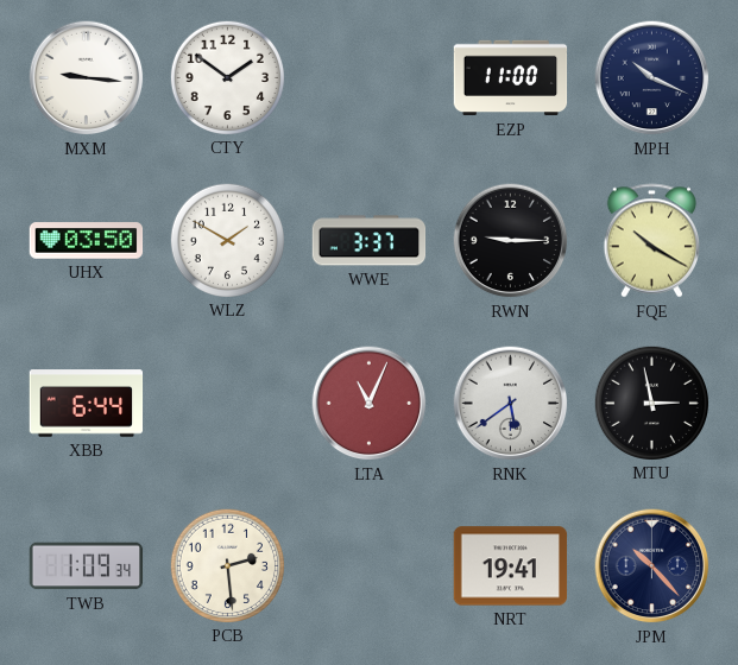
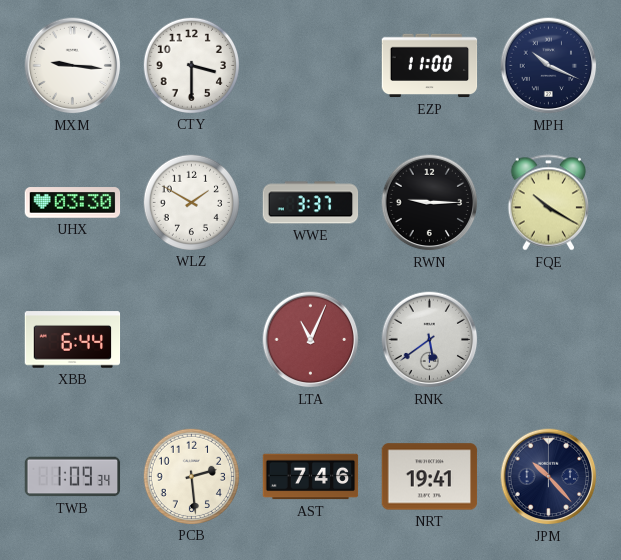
CTY: 1:51 -> 3:30
UHX: 03:50 -> 03:30
MTU: 2:58 -> none
AST: none -> 7:46
